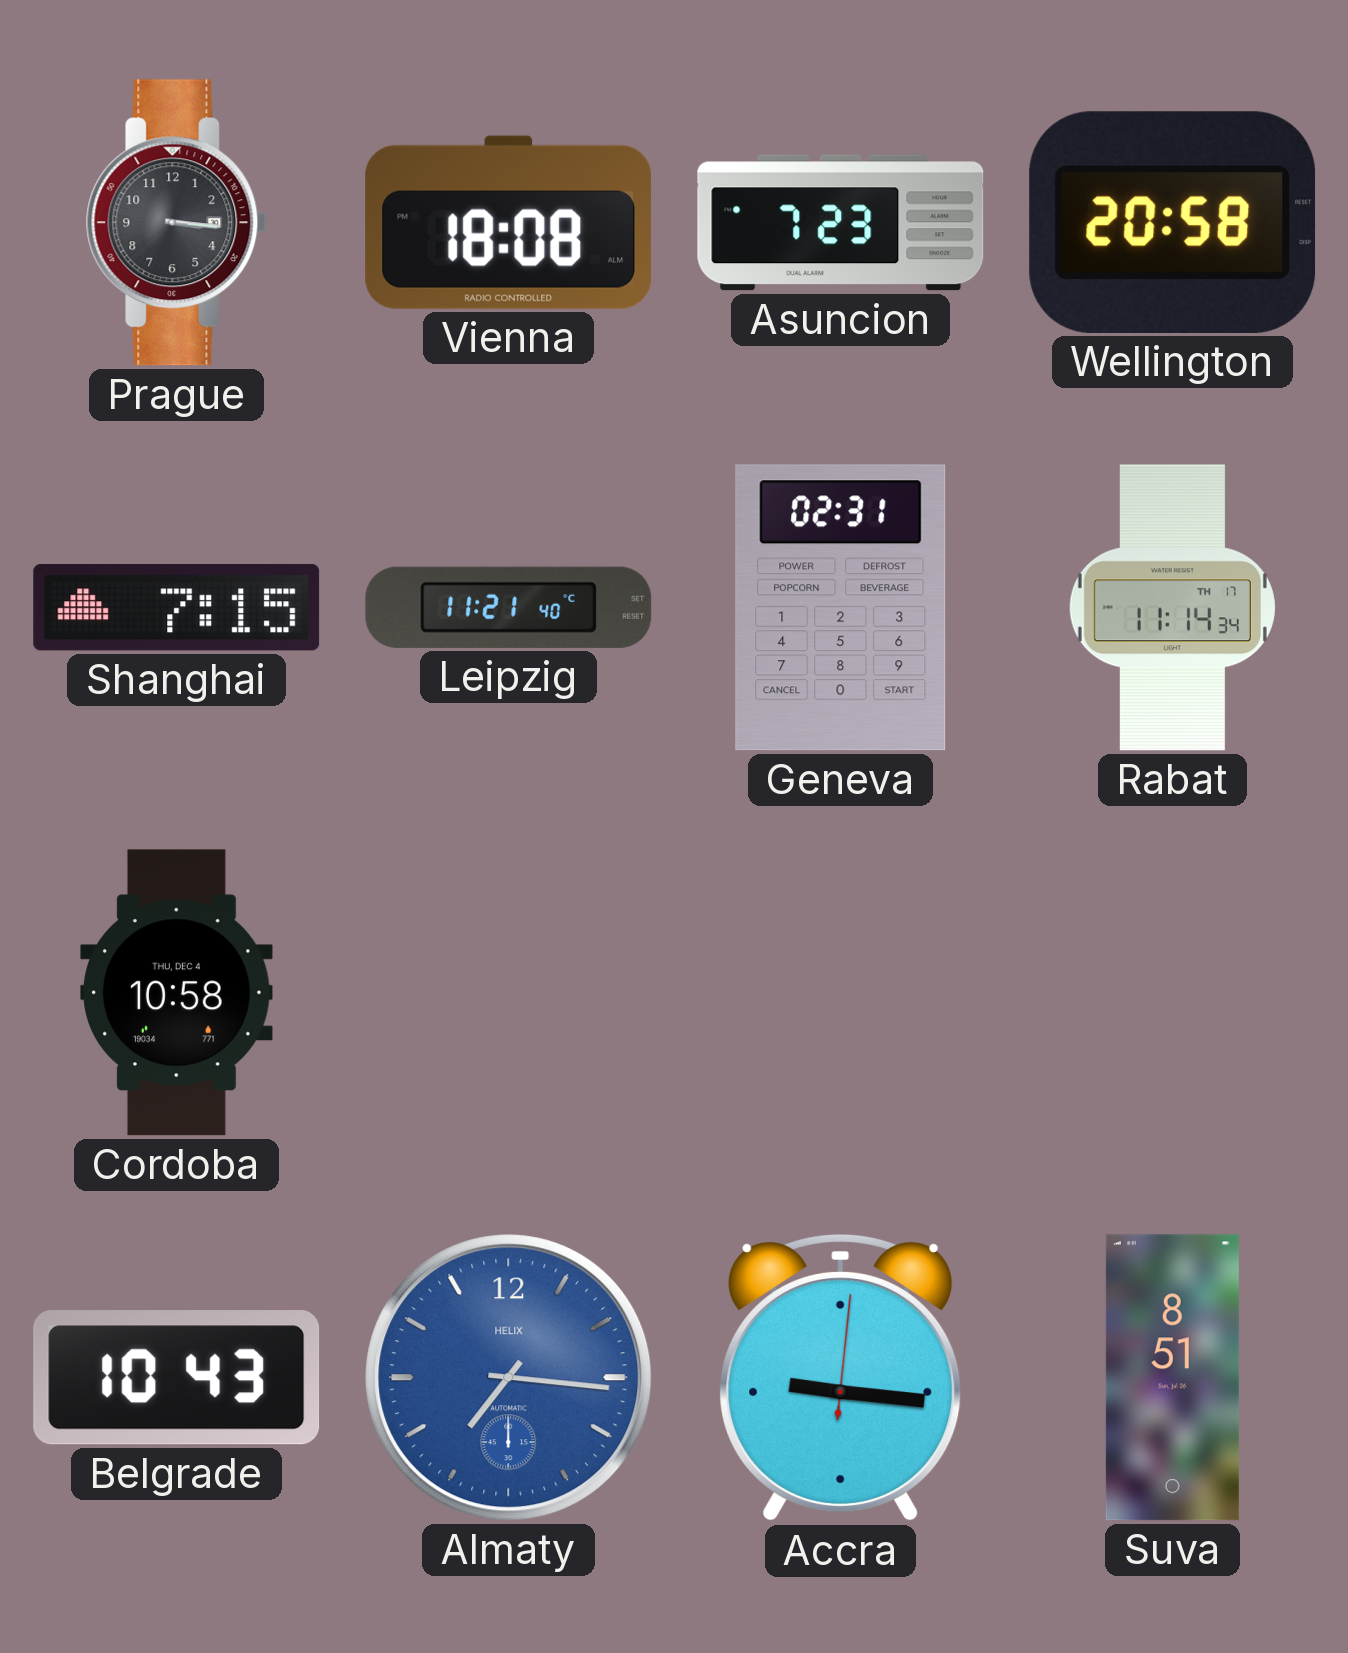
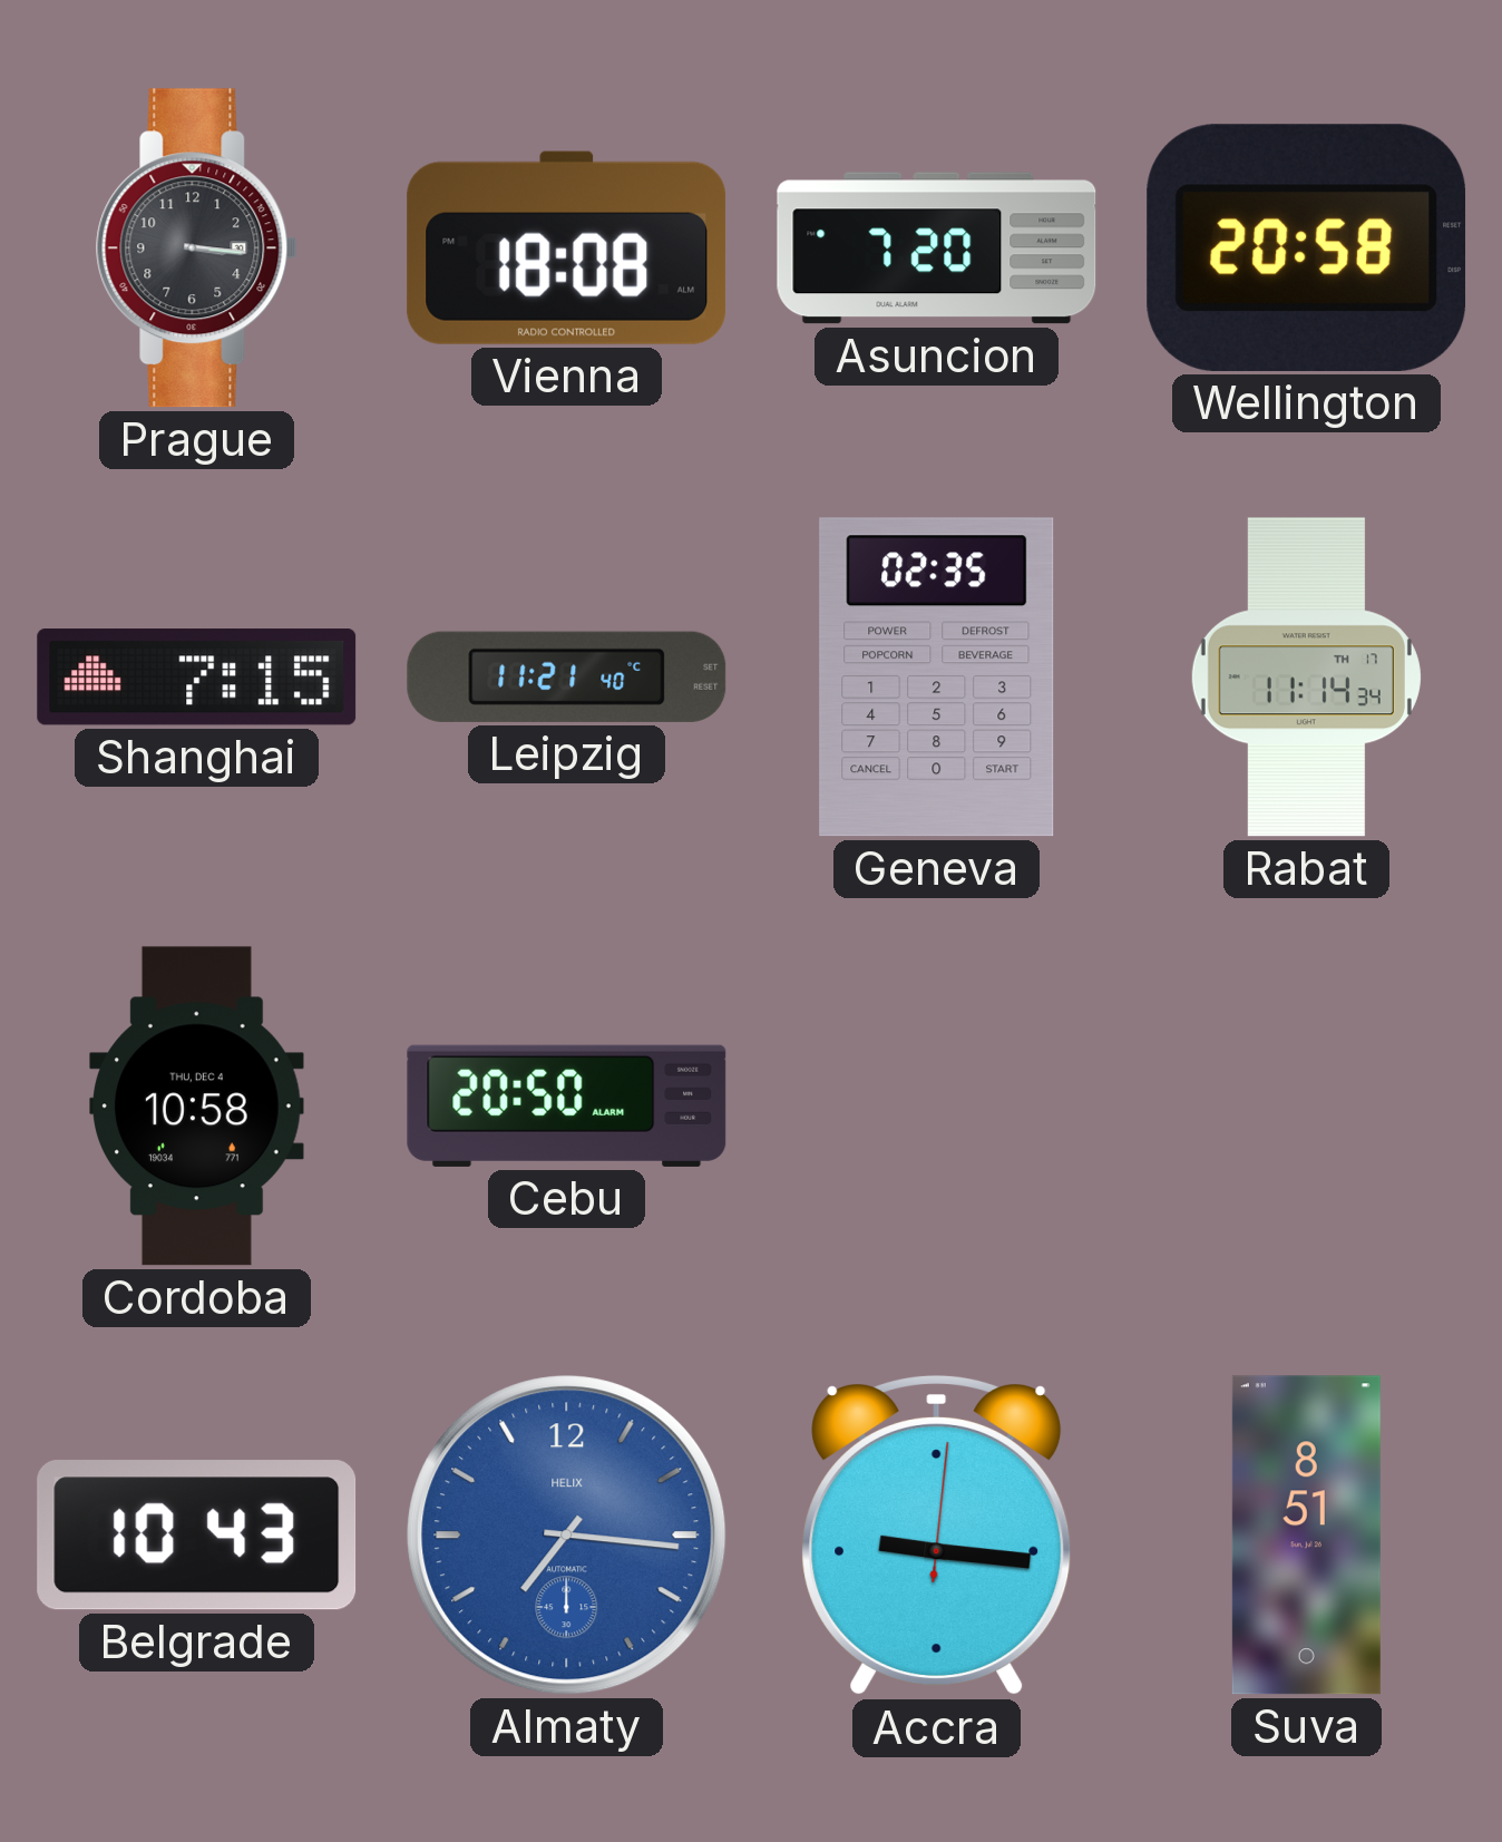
Asuncion: 7:23 -> 7:20
Geneva: 02:31 -> 02:35
Cebu: none -> 20:50
